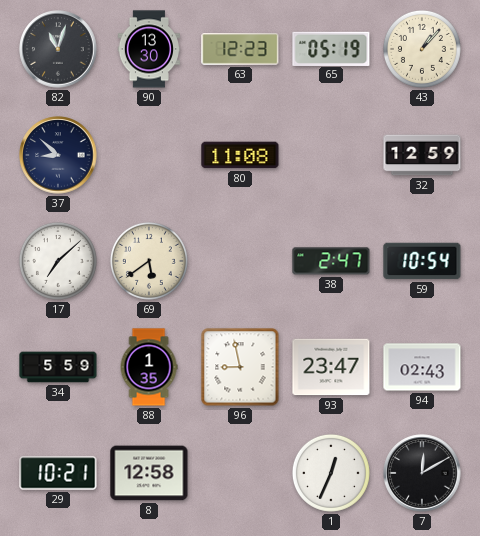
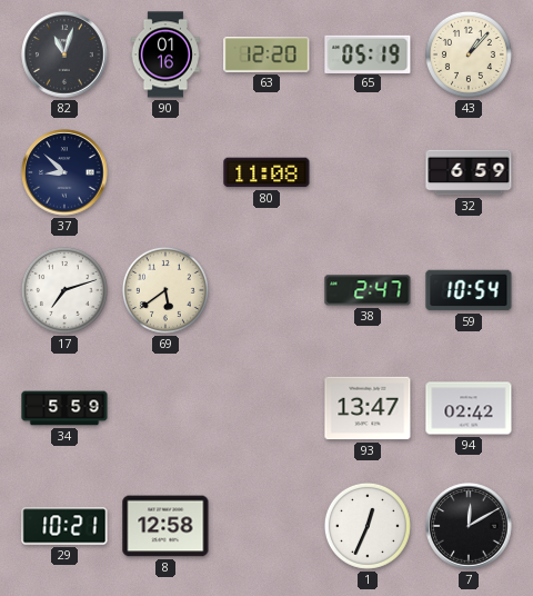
90: 13:30 -> 01:16
63: 12:23 -> 12:20
32: 12:59 -> 6:59
17: 7:08 -> 7:12
88: 1:35 -> none
96: 8:58 -> none
93: 23:47 -> 13:47
94: 02:43 -> 02:42
